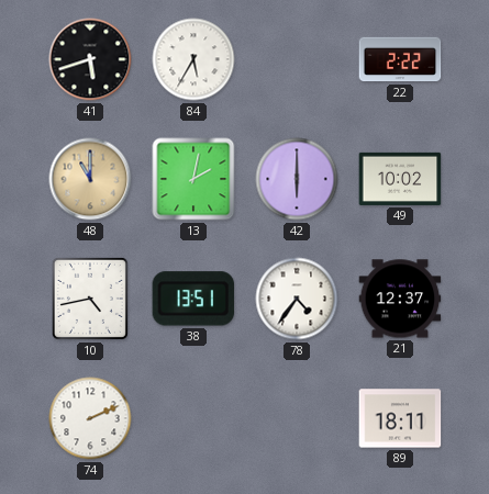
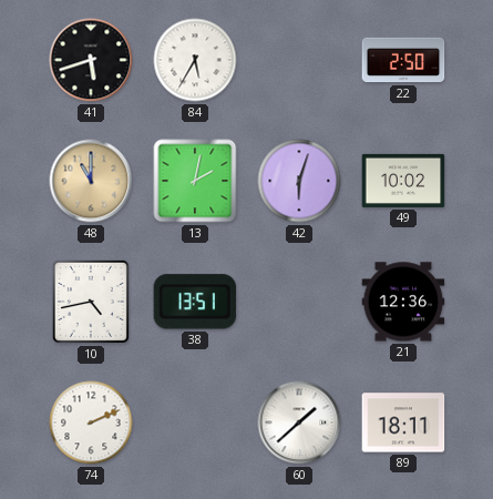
22: 2:22 -> 2:50
42: 6:00 -> 6:03
78: 4:36 -> none
21: 12:37 -> 12:36
60: none -> 1:38
